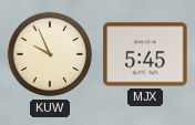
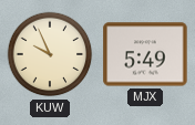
MJX: 5:45 -> 5:49
